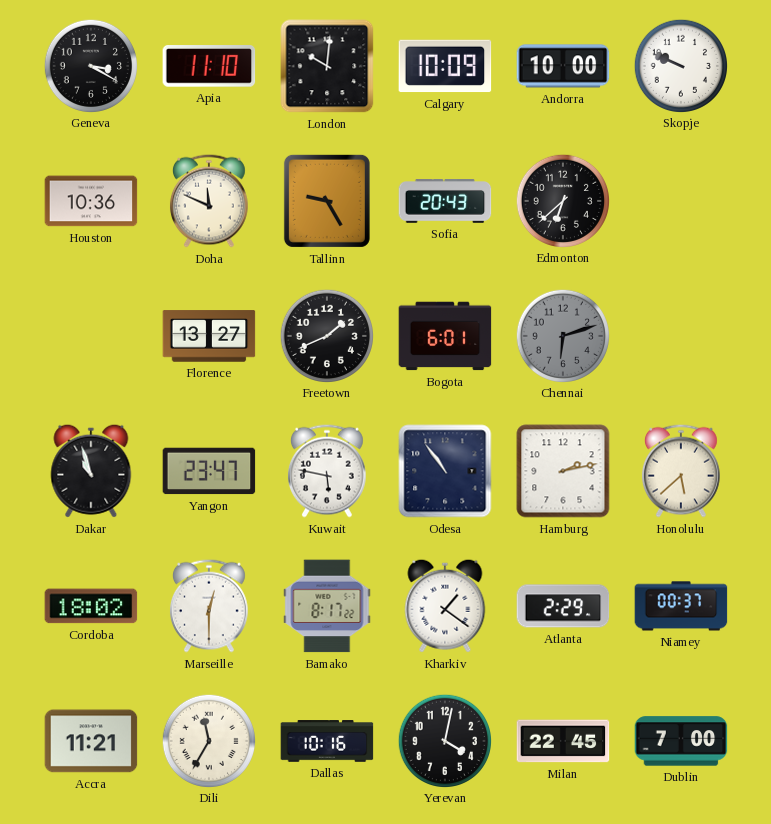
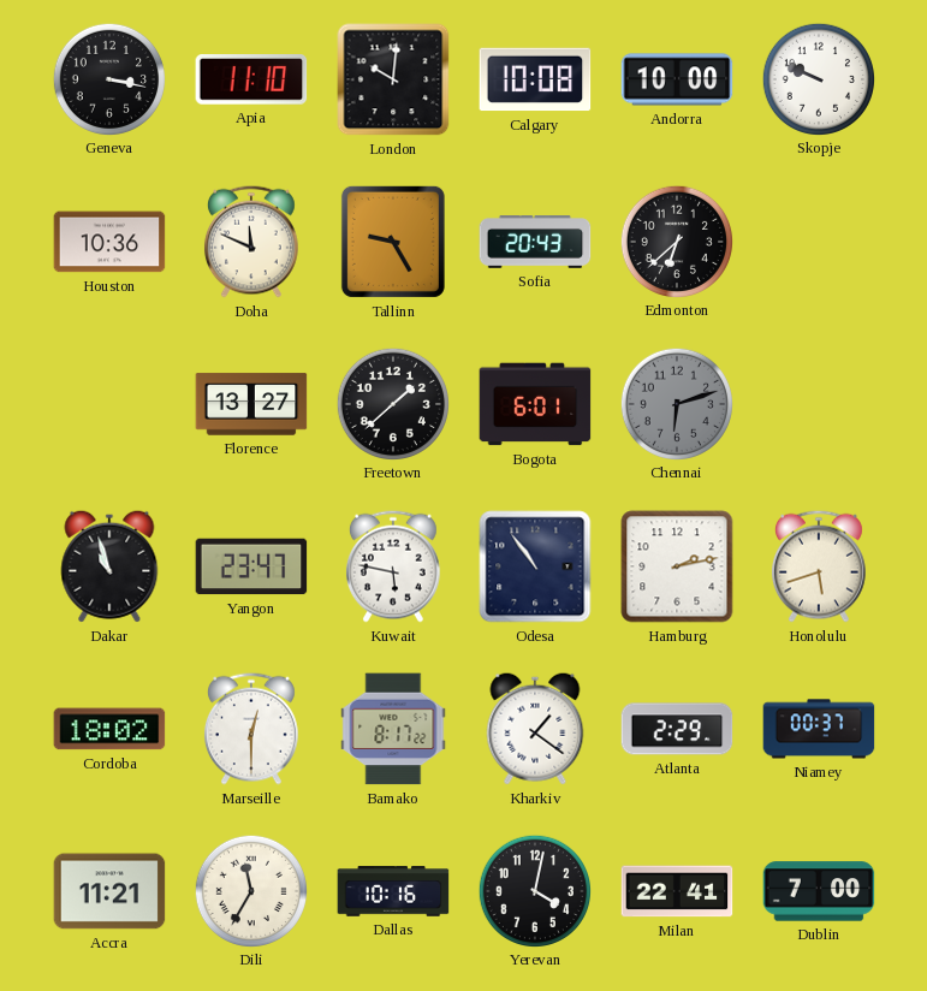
Geneva: 3:20 -> 3:17
Calgary: 10:09 -> 10:08
Freetown: 1:41 -> 1:38
Honolulu: 5:38 -> 5:42
Milan: 22:45 -> 22:41
